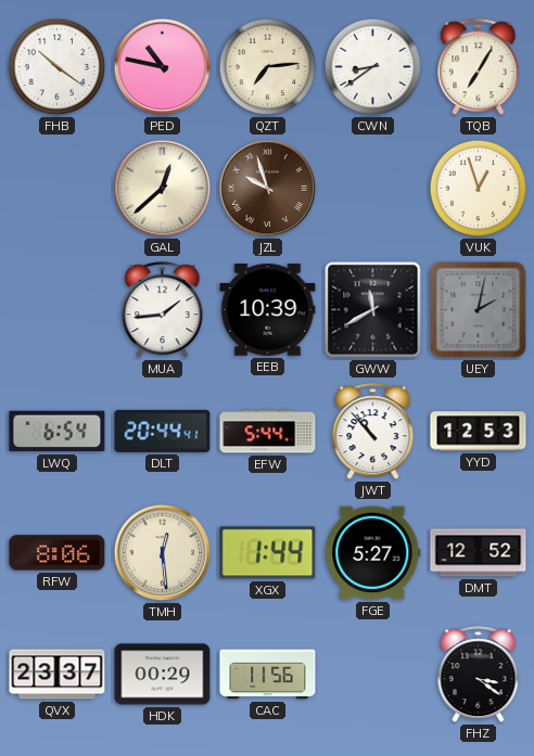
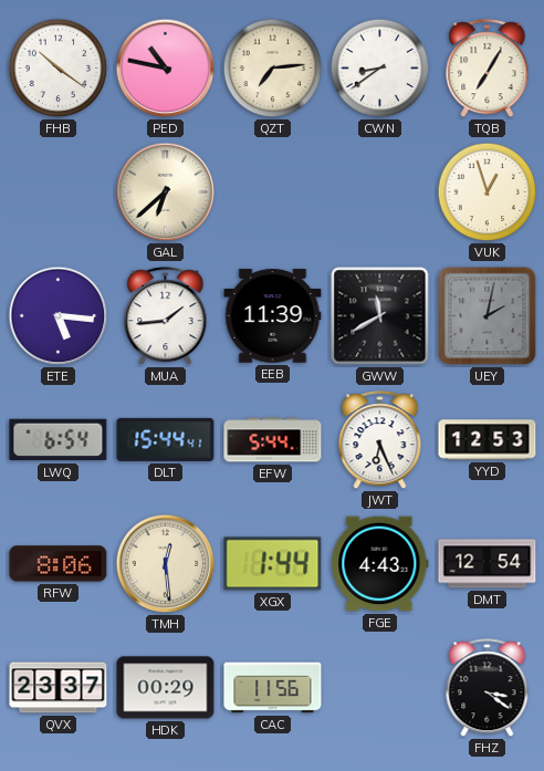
GAL: 12:38 -> 6:38
JZL: 9:57 -> none
ETE: none -> 5:16
EEB: 10:39 -> 11:39
DLT: 20:44 -> 15:44
JWT: 10:53 -> 6:26
FGE: 5:27 -> 4:43
DMT: 12:52 -> 12:54
